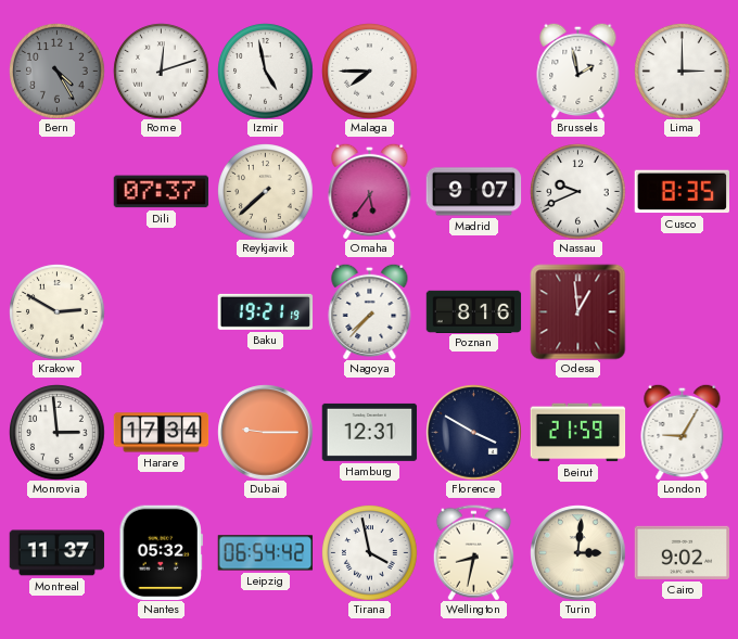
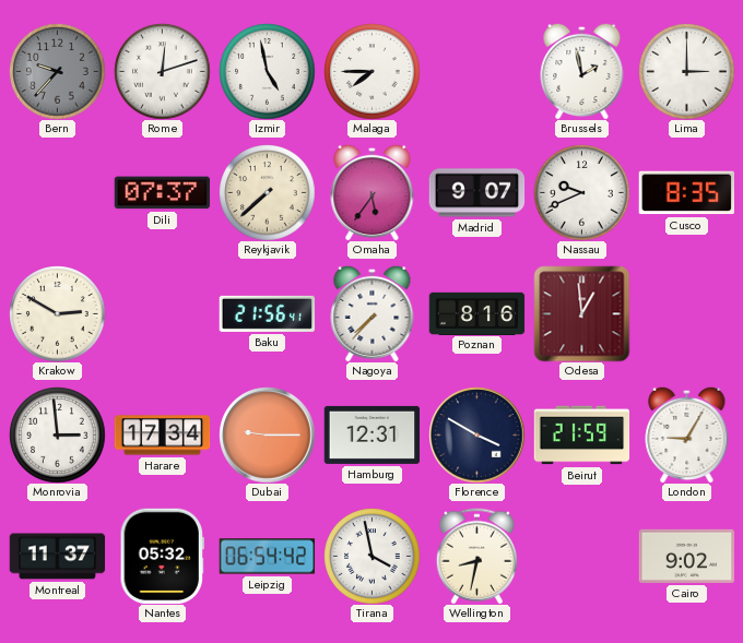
Bern: 4:25 -> 9:37
Baku: 19:21 -> 21:56
Turin: 3:01 -> none
